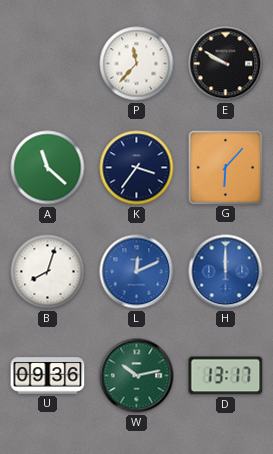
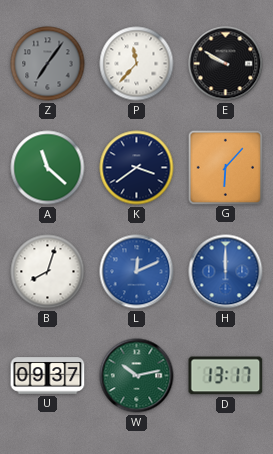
Z: none -> 7:06
K: 3:36 -> 3:39
U: 09:36 -> 09:37
